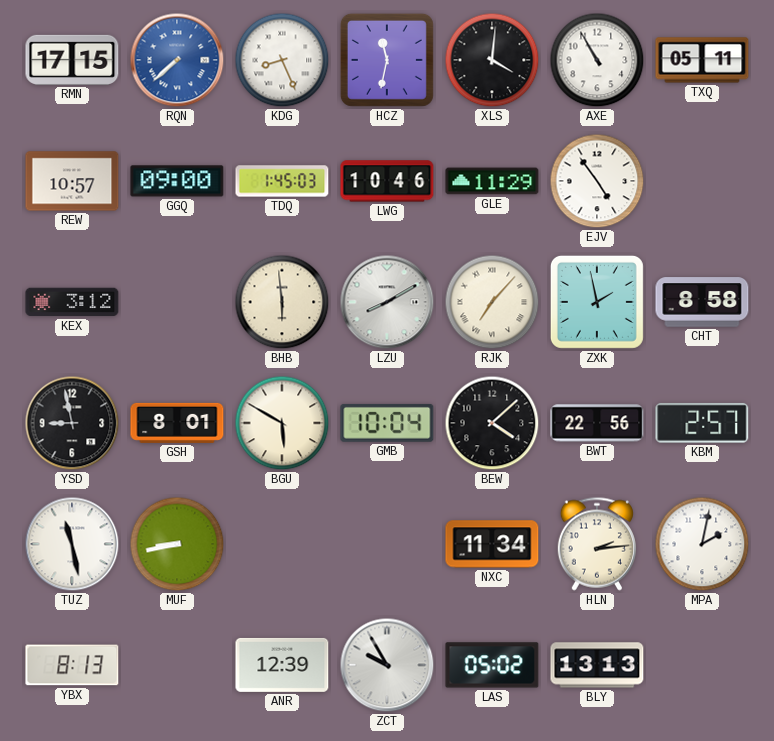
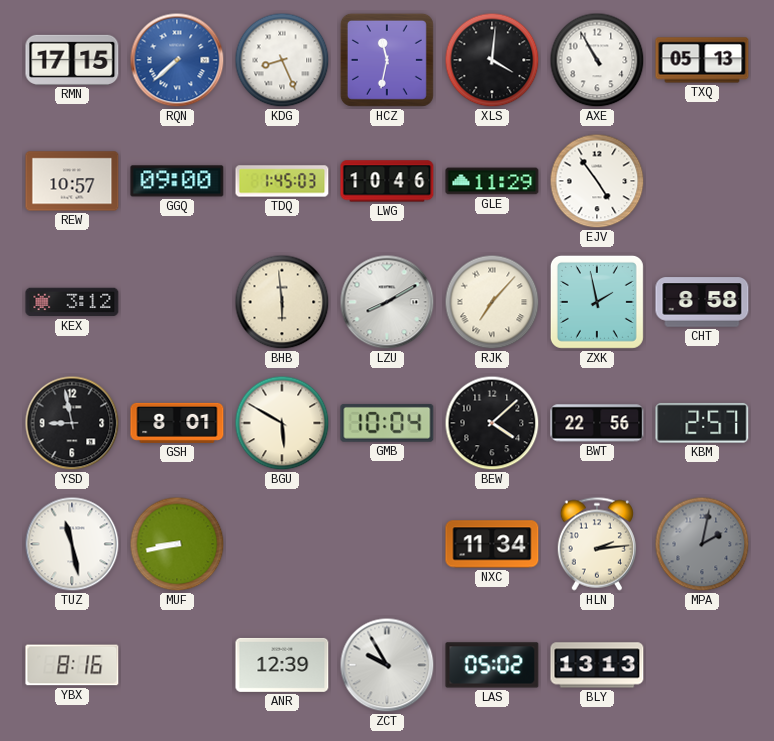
TXQ: 05:11 -> 05:13
MPA dial: white -> grey
YBX: 8:13 -> 8:16
